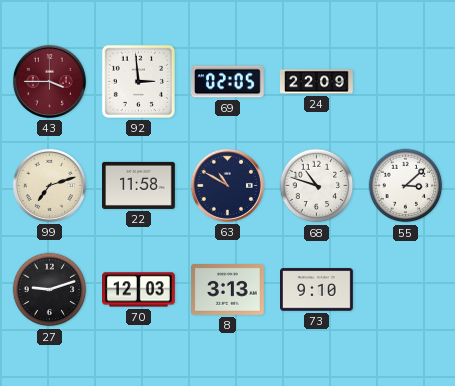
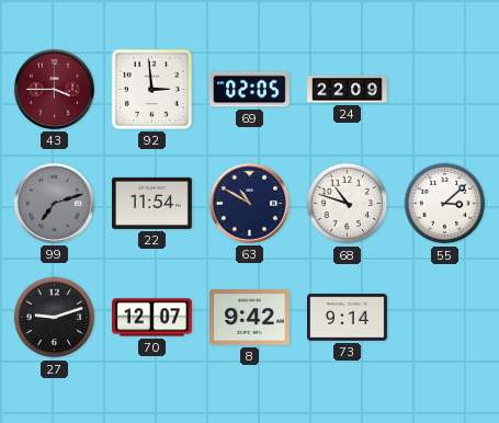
99 dial: cream -> grey
22: 11:58 -> 11:54
70: 12:03 -> 12:07
8: 3:13 -> 9:42
73: 9:10 -> 9:14
